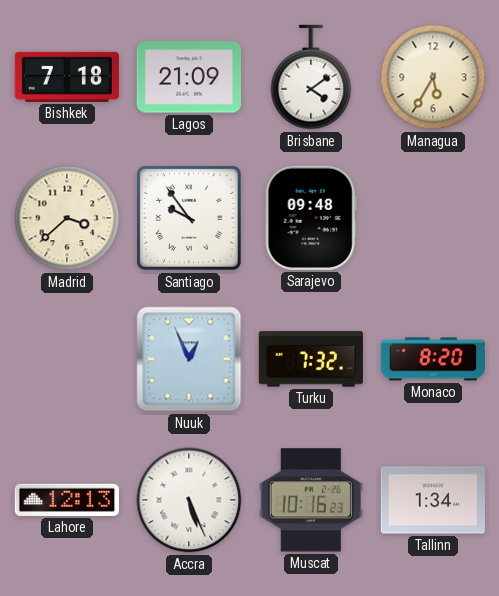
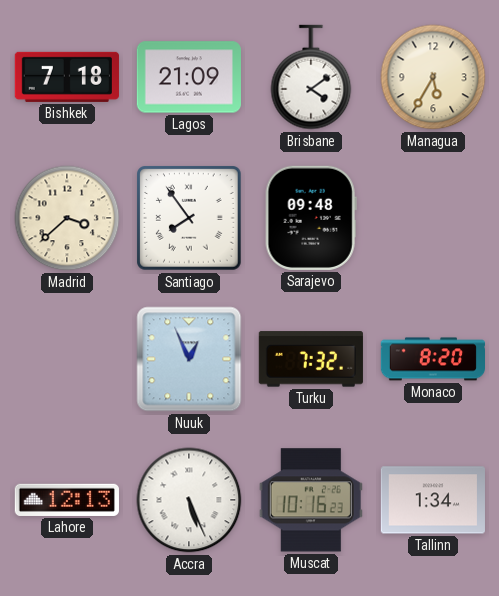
Santiago: 9:54 -> 7:54
